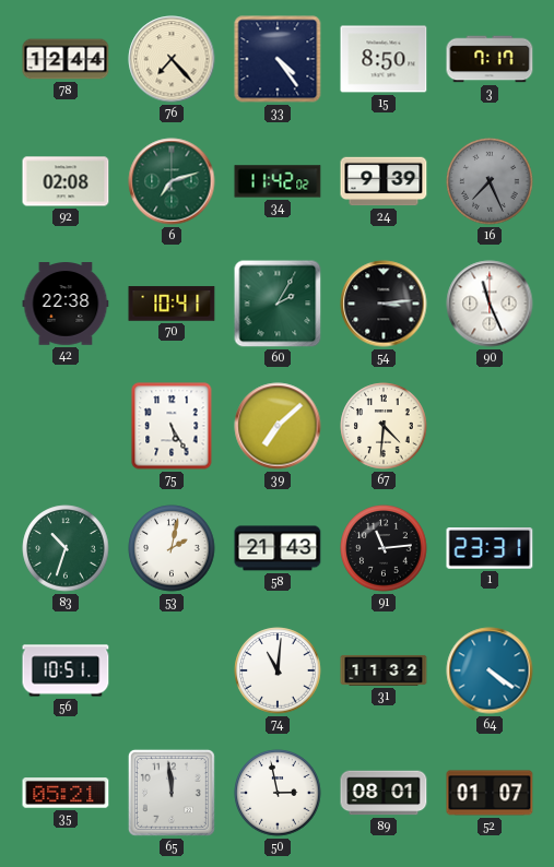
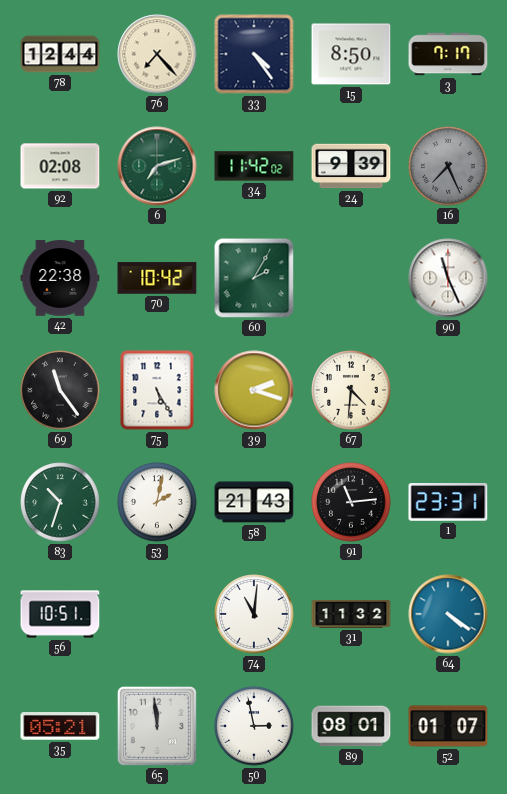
70: 10:41 -> 10:42
54: 3:14 -> none
69: none -> 11:24
39: 7:08 -> 2:18
